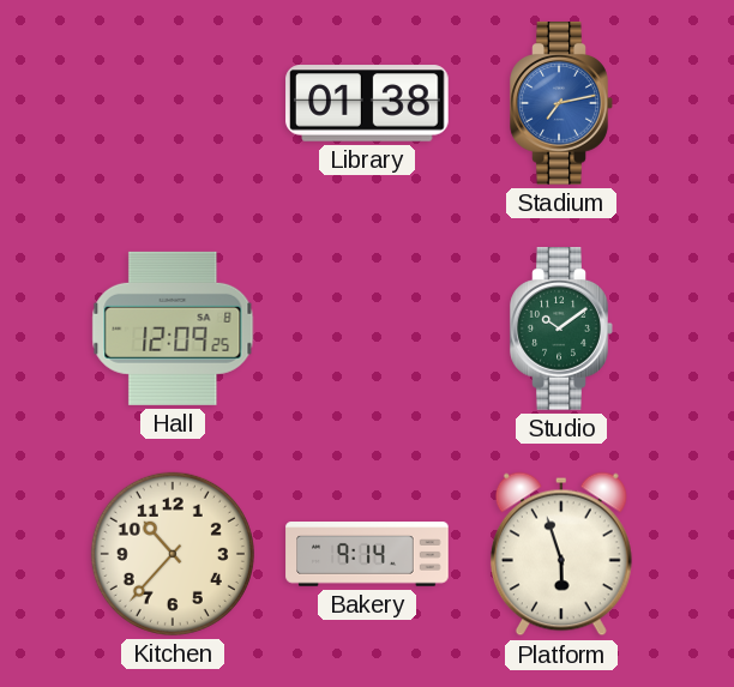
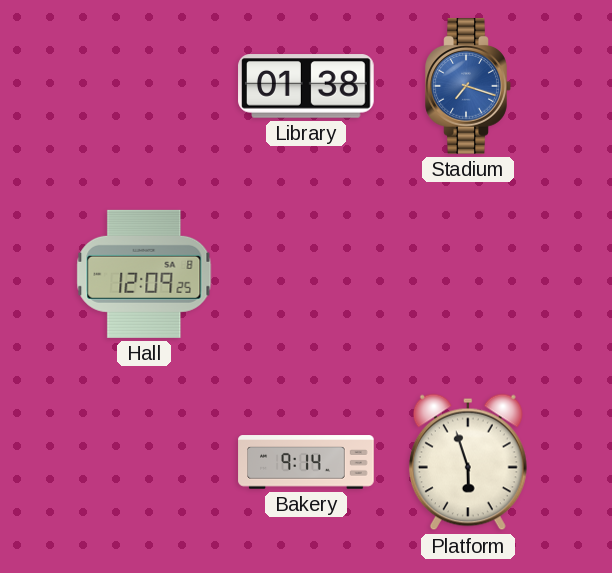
Stadium: 7:13 -> 7:18
Studio: 10:09 -> none
Kitchen: 10:37 -> none
